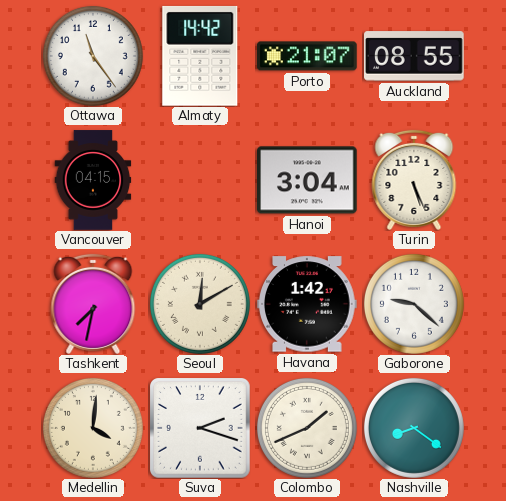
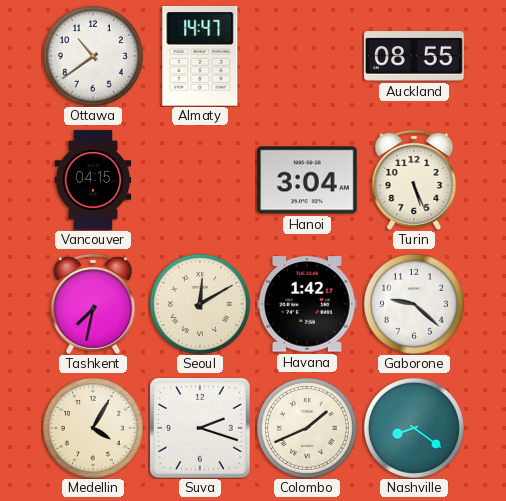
Ottawa: 11:24 -> 10:39
Almaty: 14:42 -> 14:47
Porto: 21:07 -> none
Medellin: 4:01 -> 4:05
